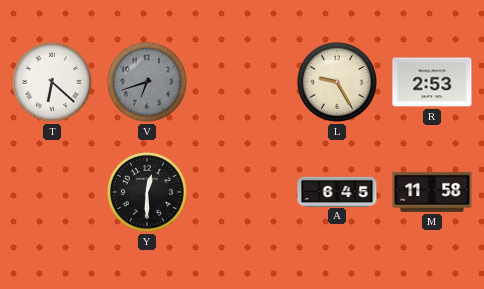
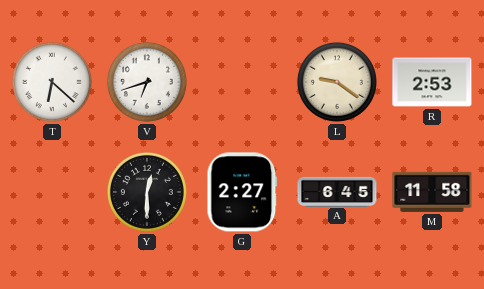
V dial: grey -> white
L: 9:25 -> 9:21
G: none -> 2:27
